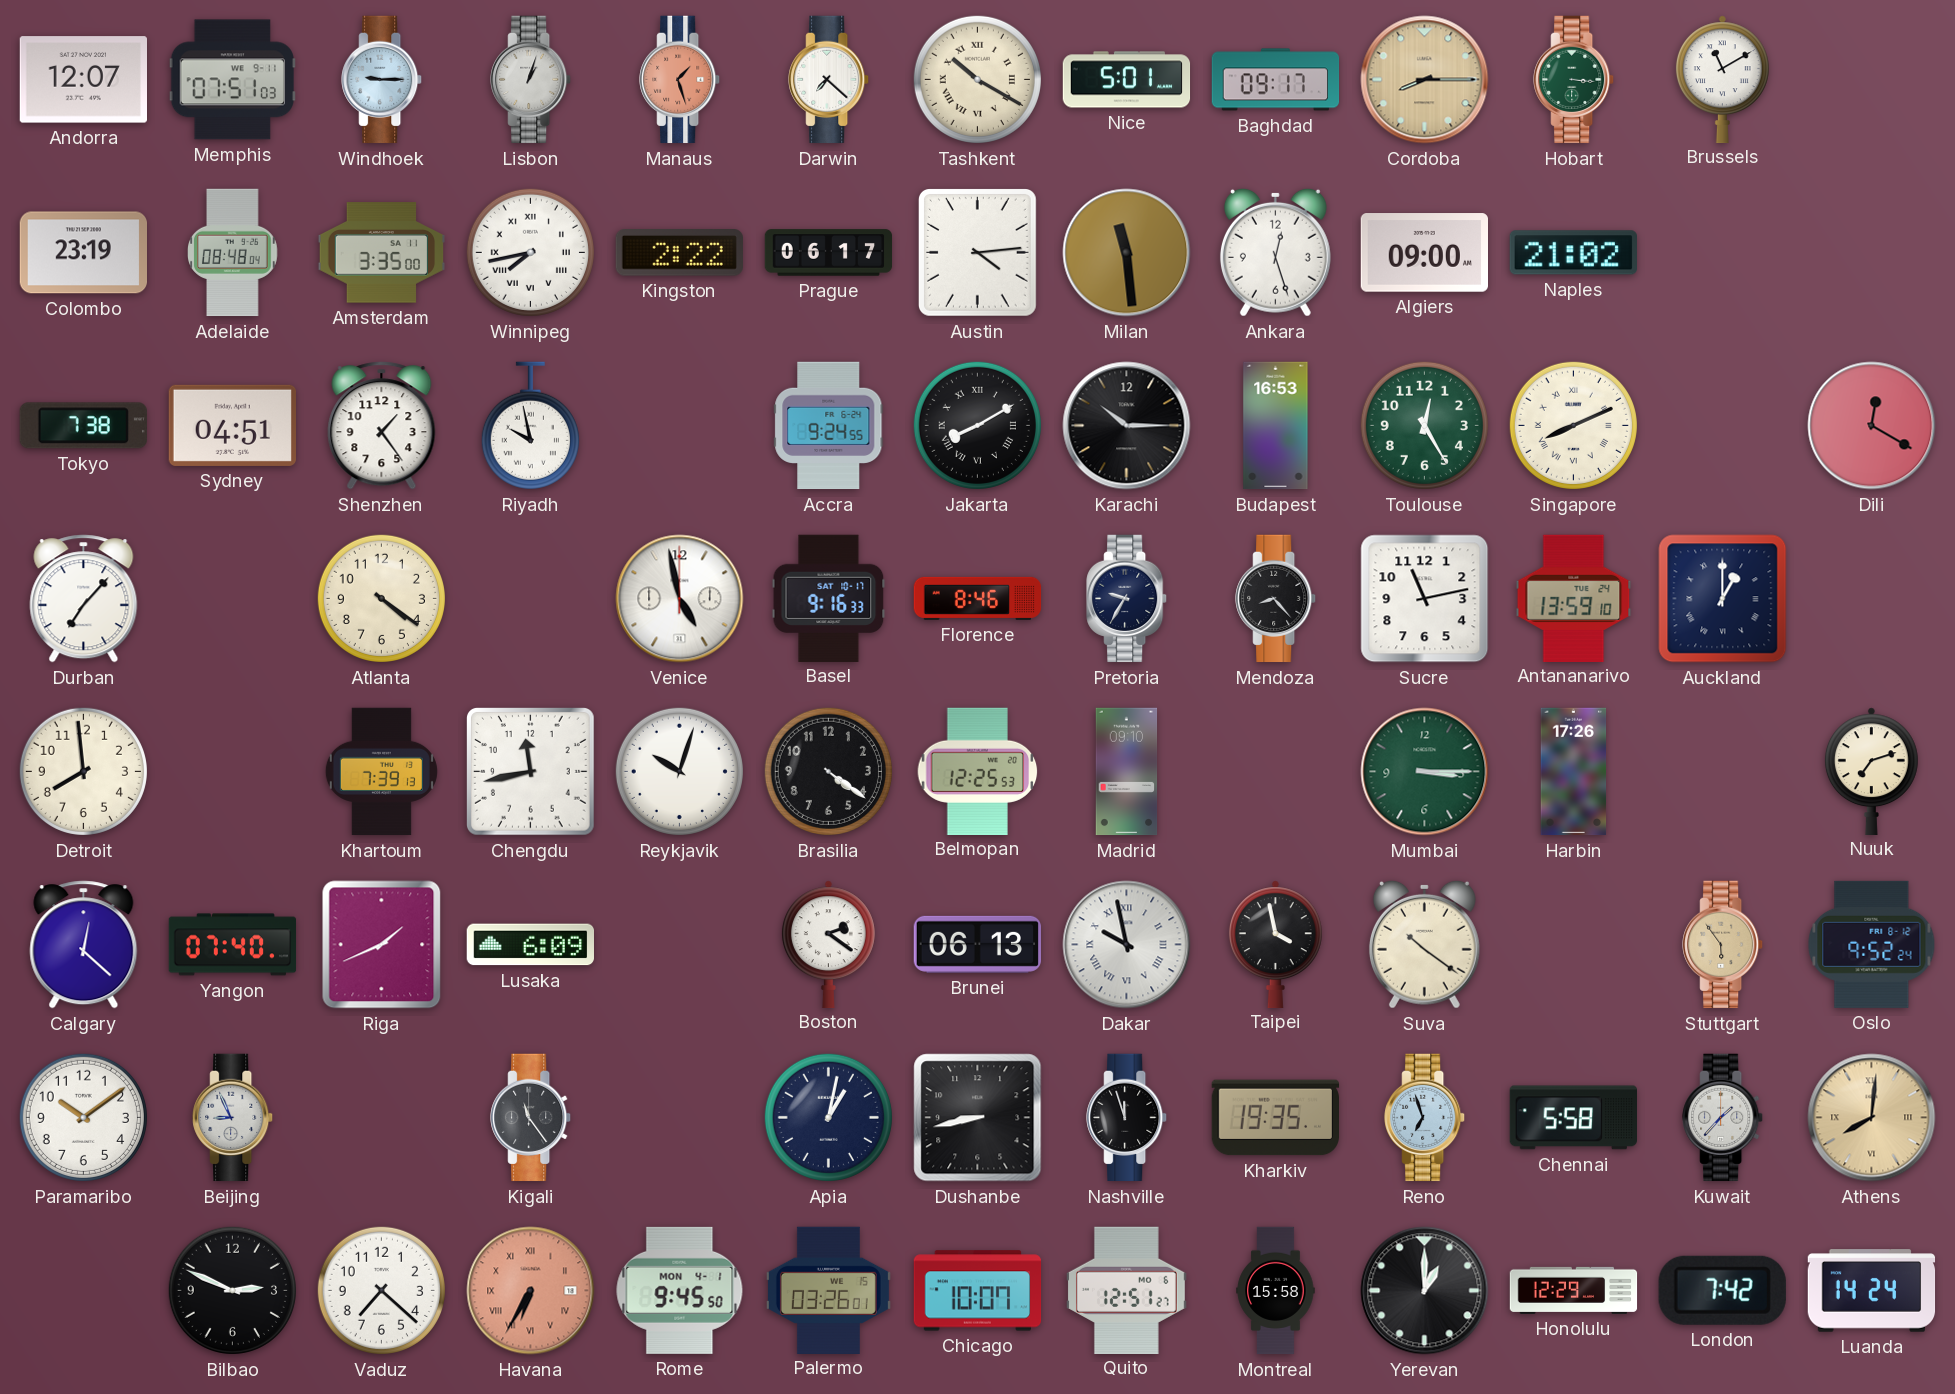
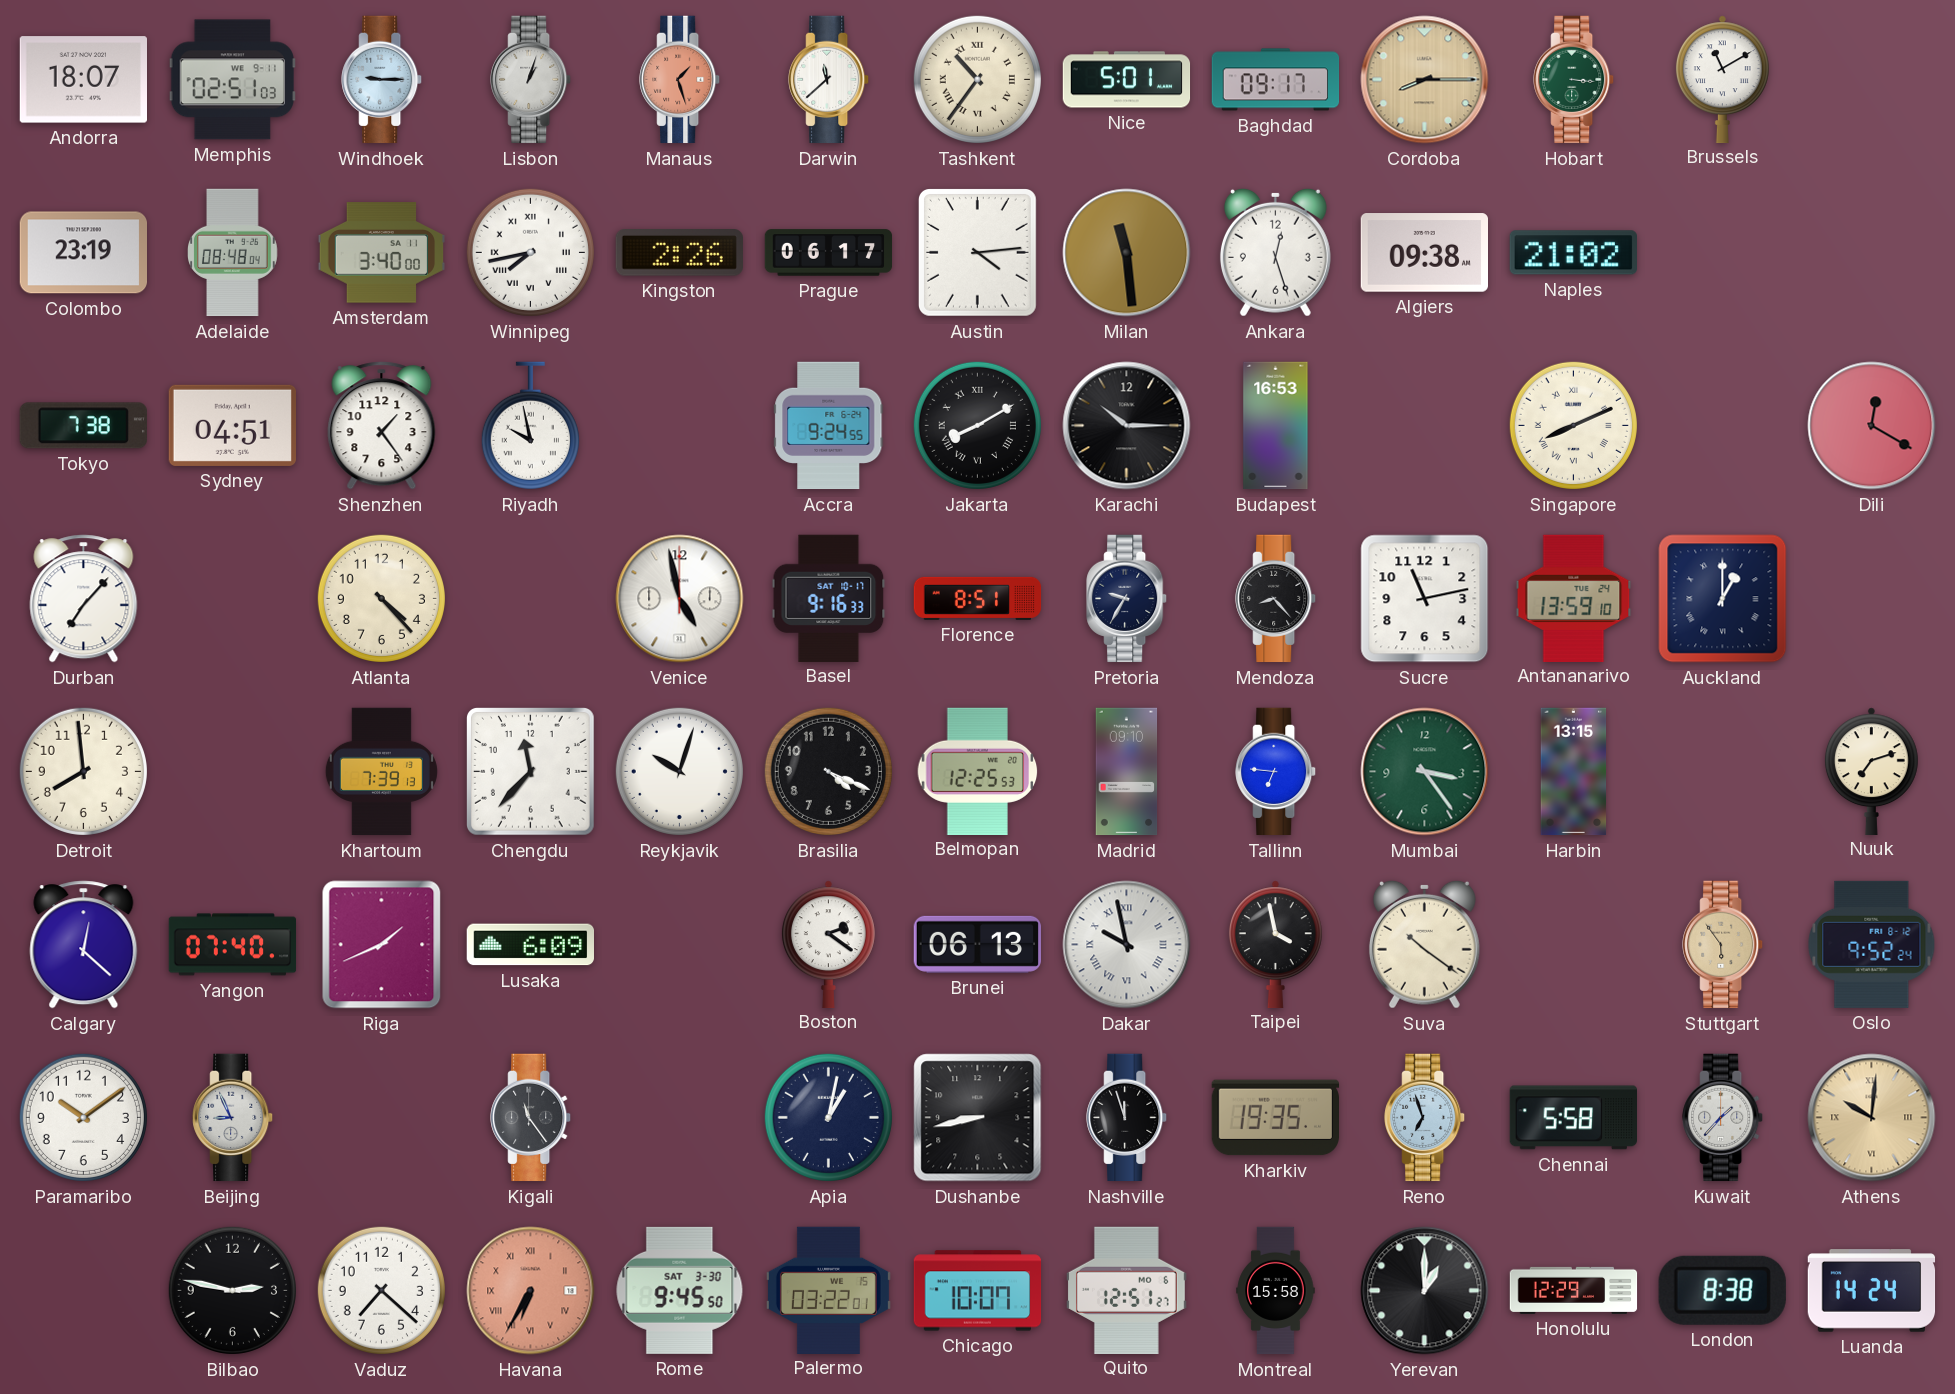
Andorra: 12:07 -> 18:07
Memphis: 07:51 -> 02:51
Darwin: 7:22 -> 11:38
Tashkent: 10:20 -> 10:36
Amsterdam: 3:35 -> 3:40
Kingston: 2:22 -> 2:26
Algiers: 09:00 -> 09:38
Toulouse: 12:25 -> none
Atlanta: 4:21 -> 4:23
Florence: 8:46 -> 8:51
Chengdu: 11:43 -> 11:37
Brasilia: 4:21 -> 4:19
Tallinn: none -> 6:46
Mumbai: 3:15 -> 3:24
Harbin: 17:26 -> 13:15
Athens: 8:01 -> 10:01
Bilbao: 2:49 -> 2:47
Rome date: MON 4-1 -> SAT 3-30
Palermo: 03:26 -> 03:22
London: 7:42 -> 8:38
